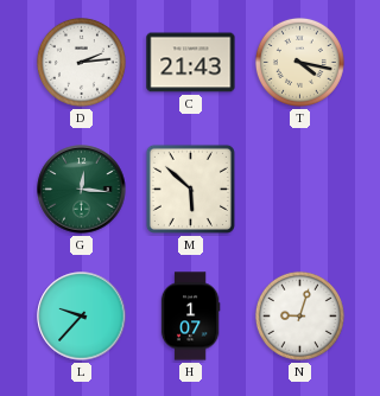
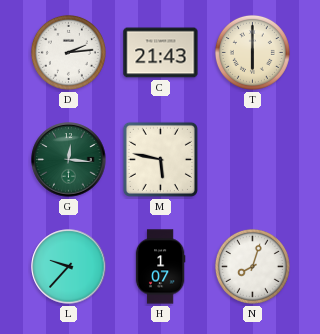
T: 4:17 -> 6:00
M: 5:52 -> 5:47
N: 9:03 -> 8:03
